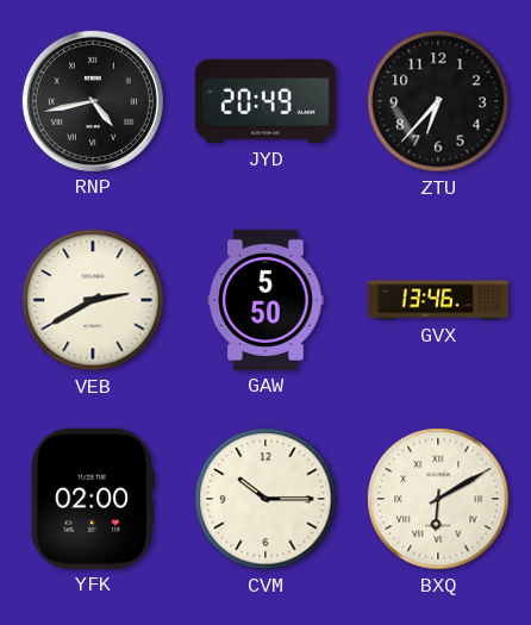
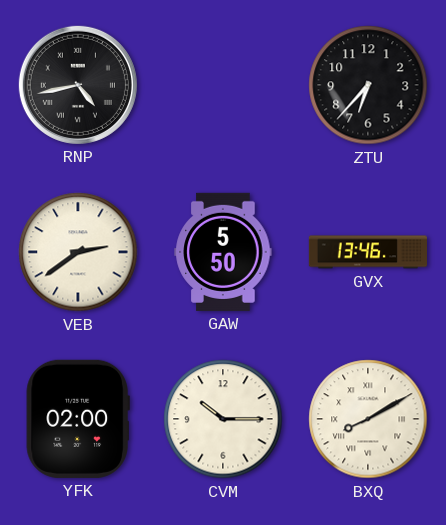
JYD: 20:49 -> none
VEB: 2:40 -> 2:39
BXQ: 6:10 -> 8:10
